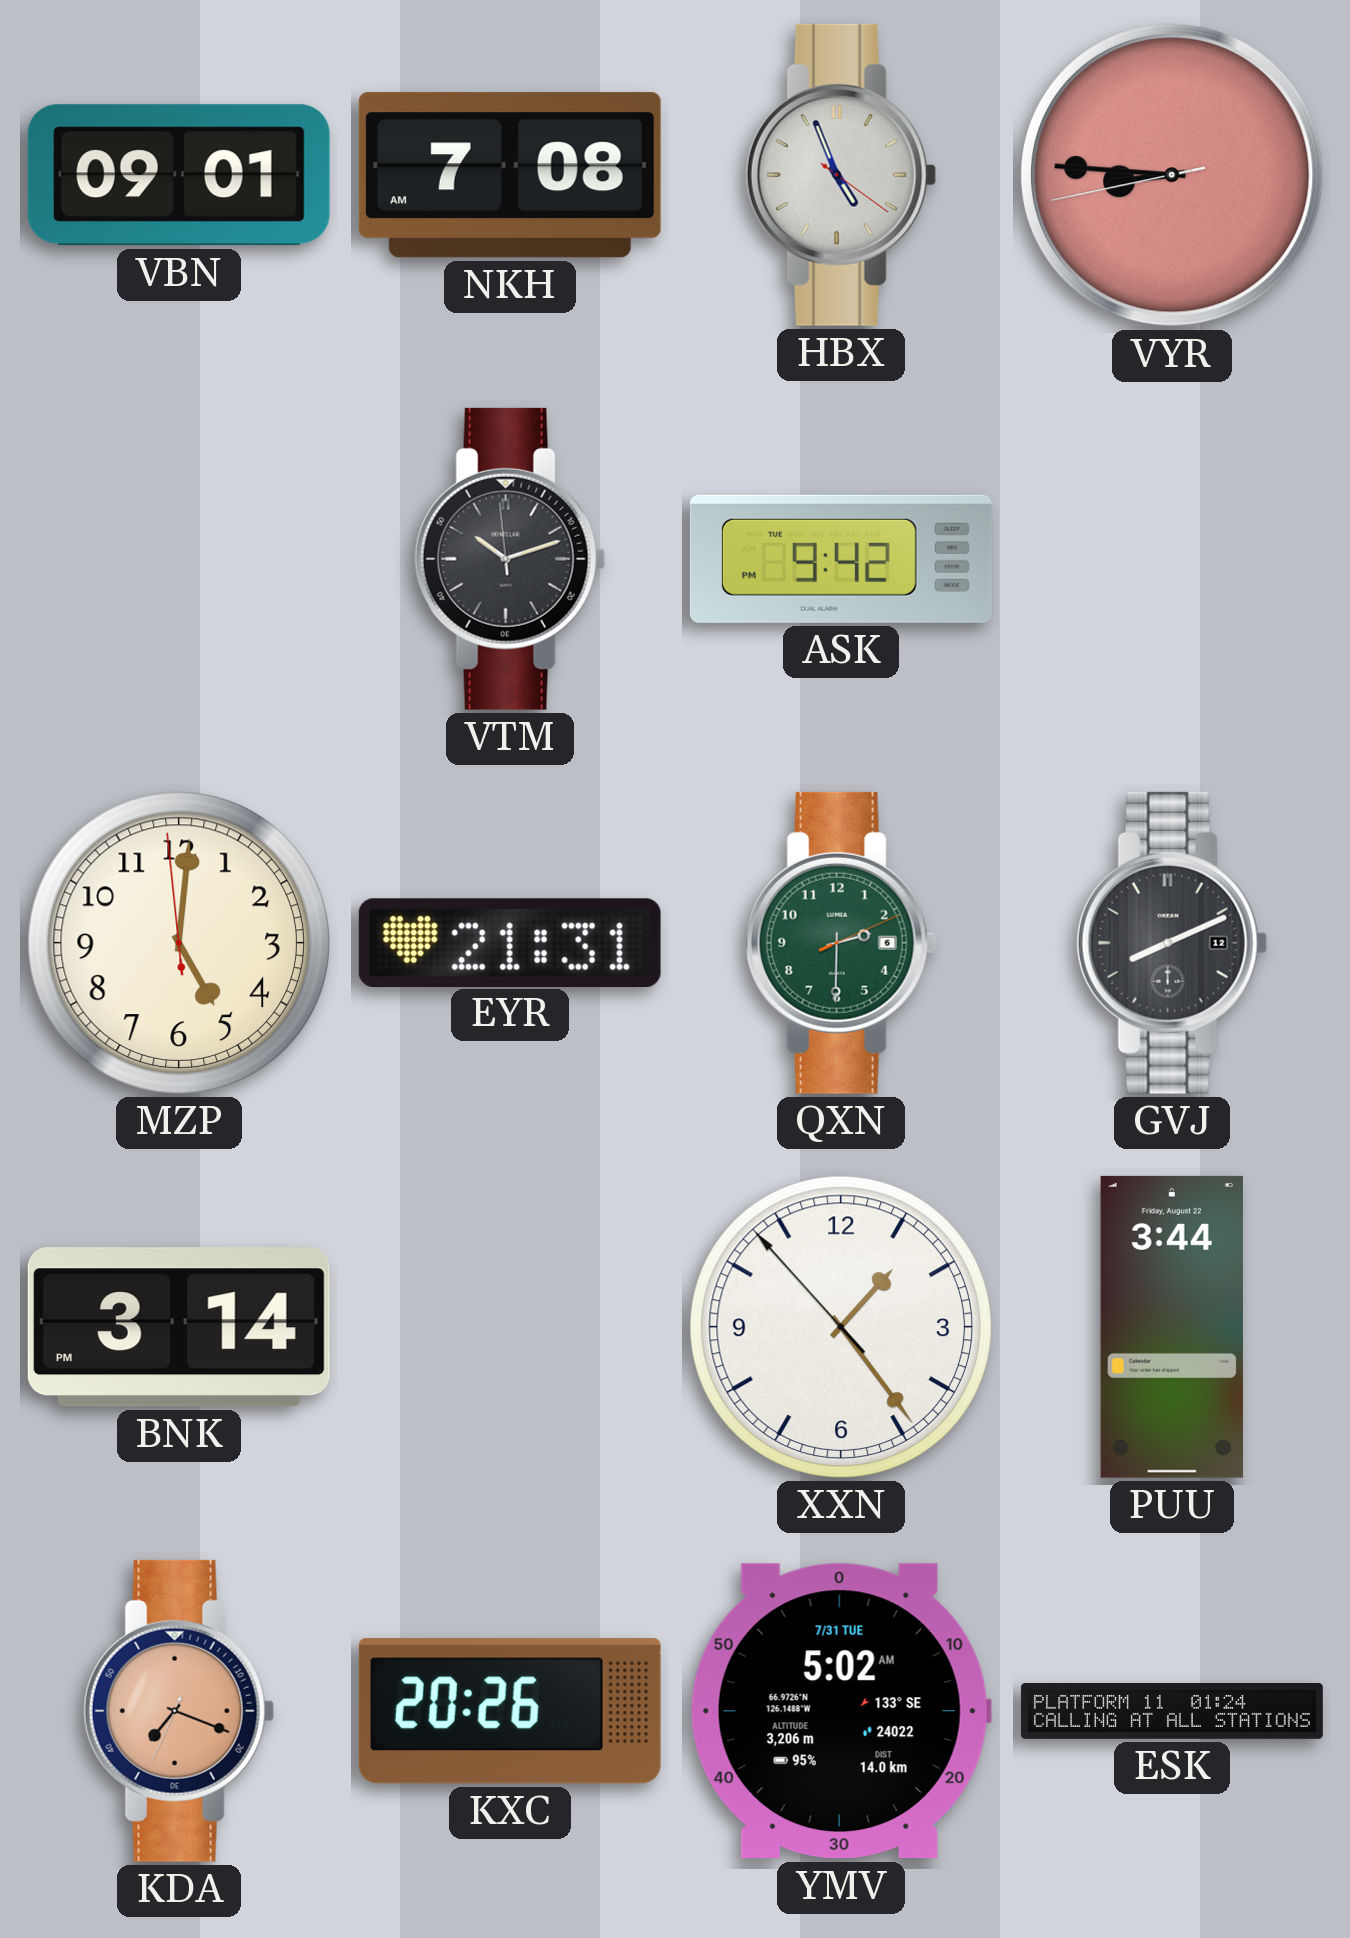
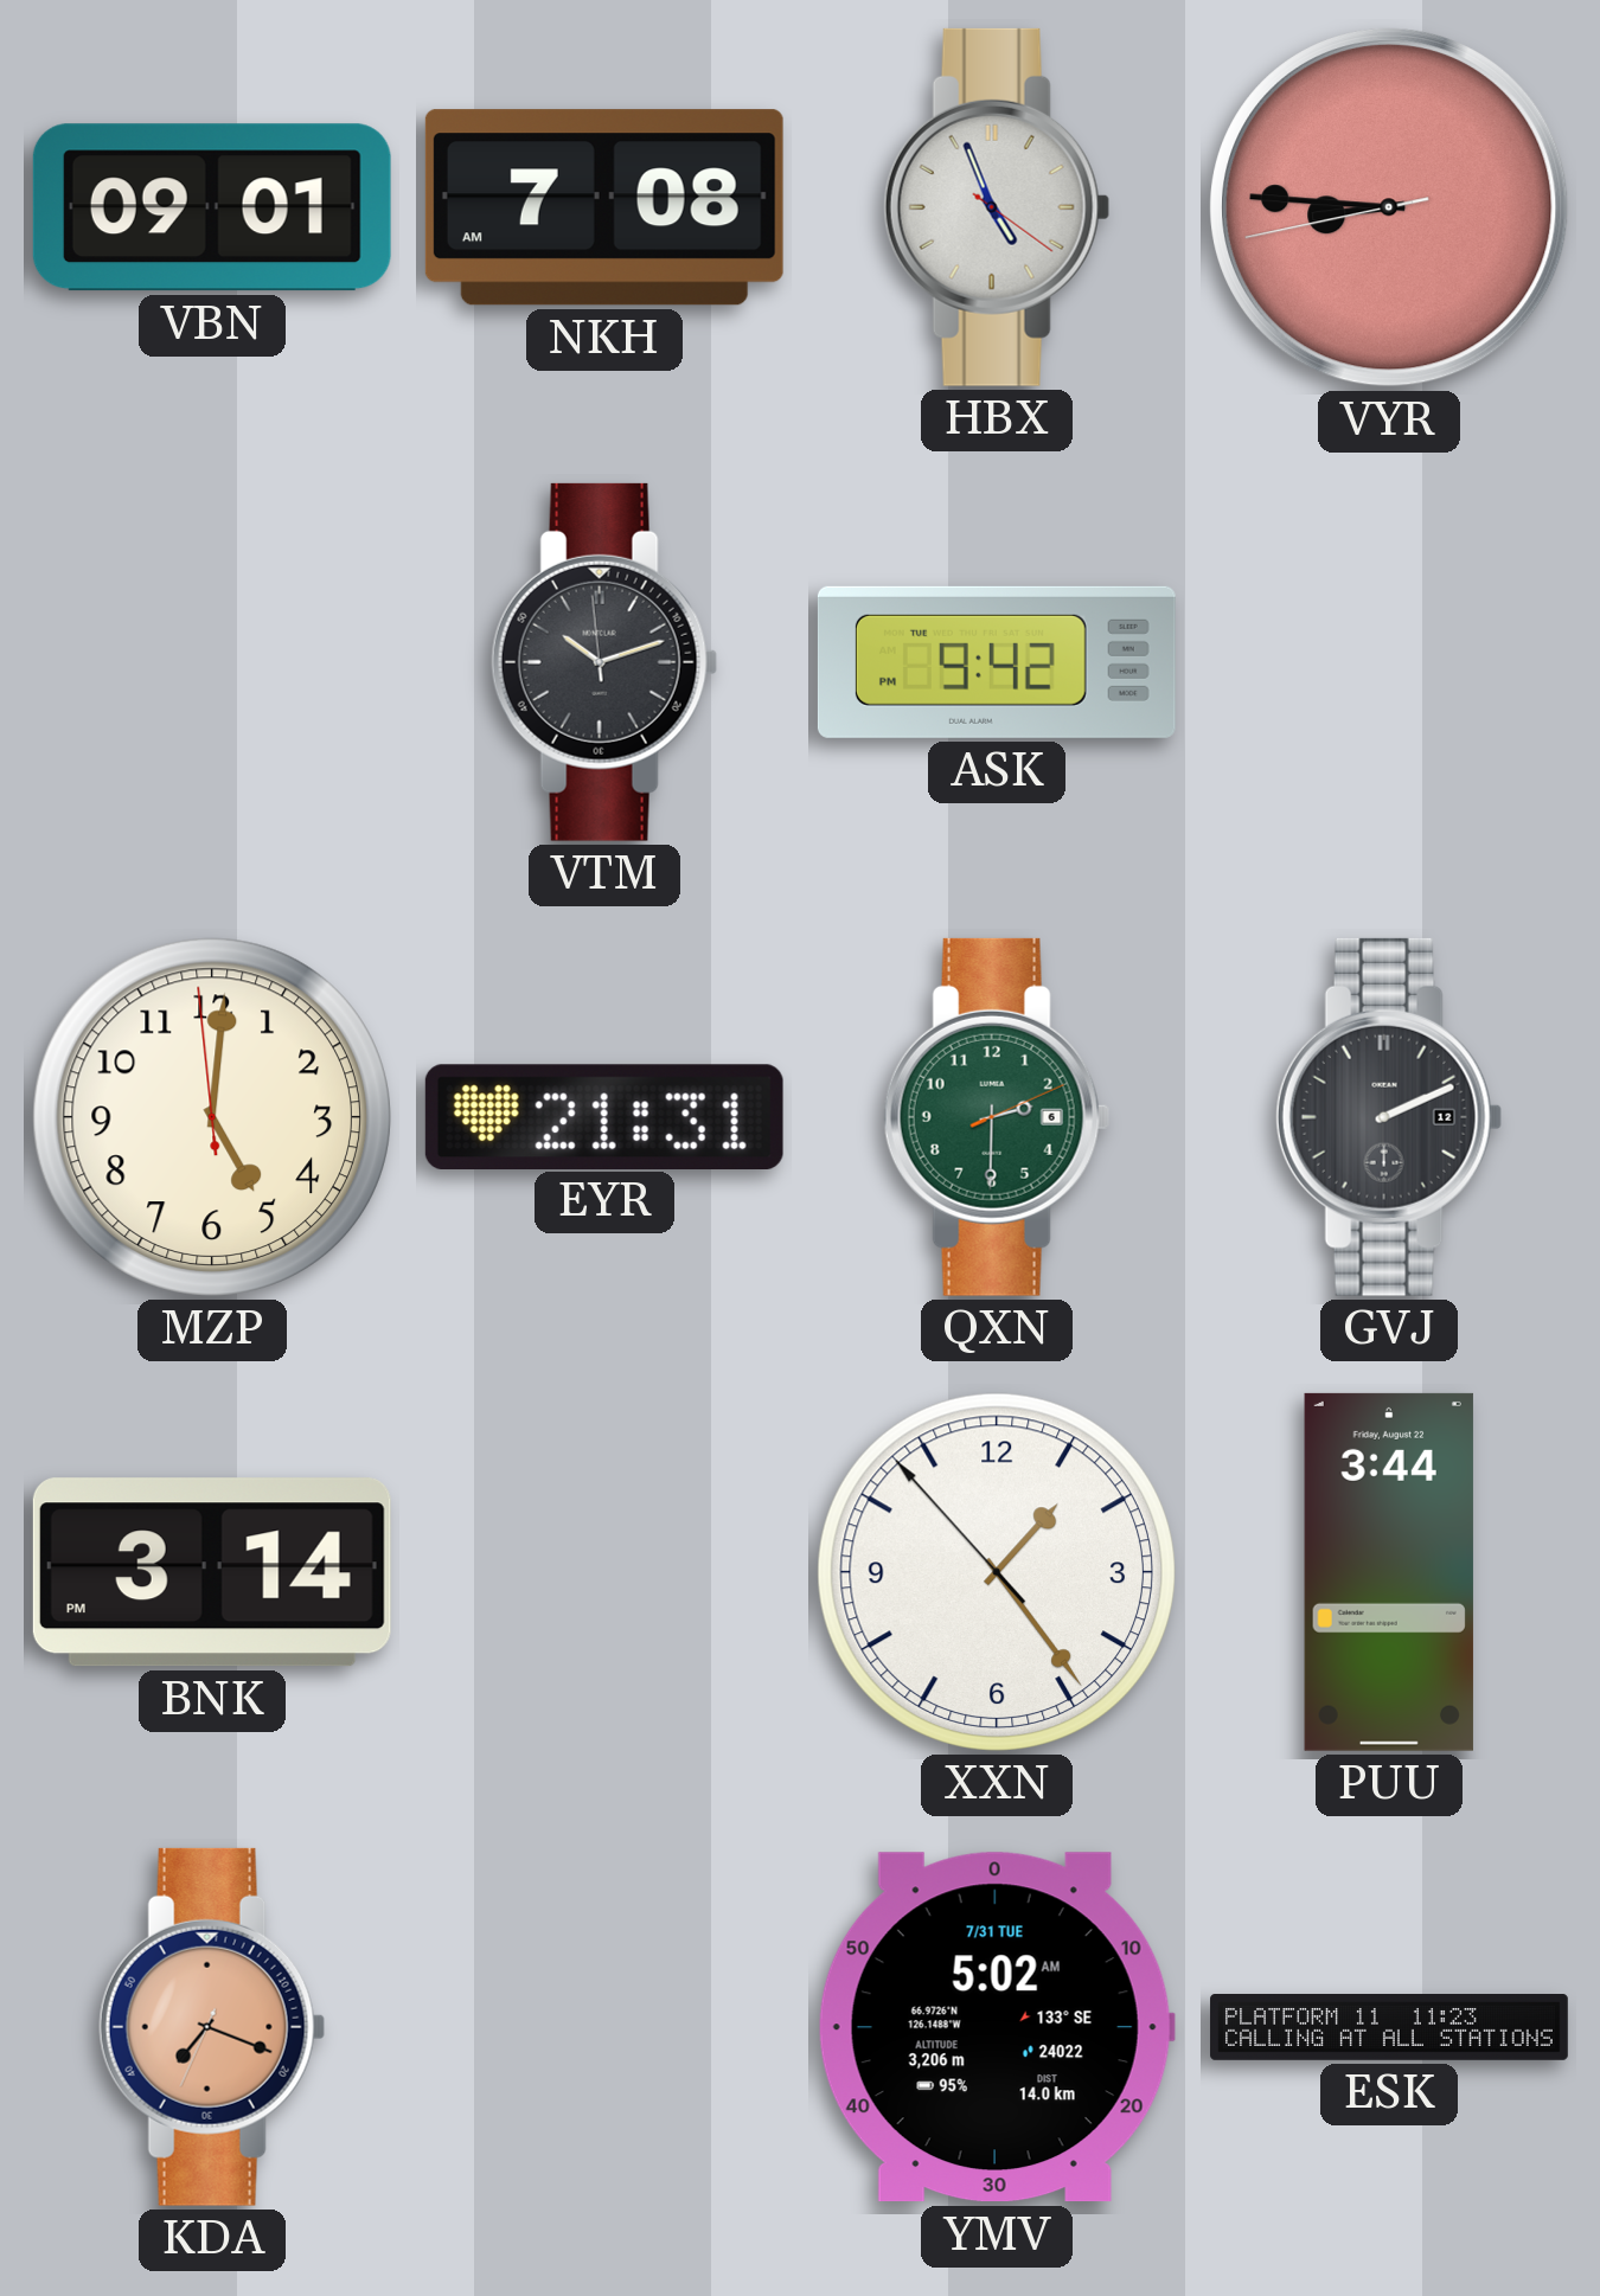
GVJ: 8:11 -> 2:11
KXC: 20:26 -> none
ESK: 01:24 -> 11:23
